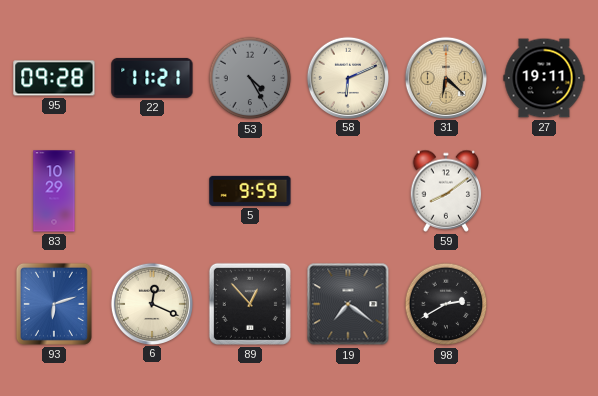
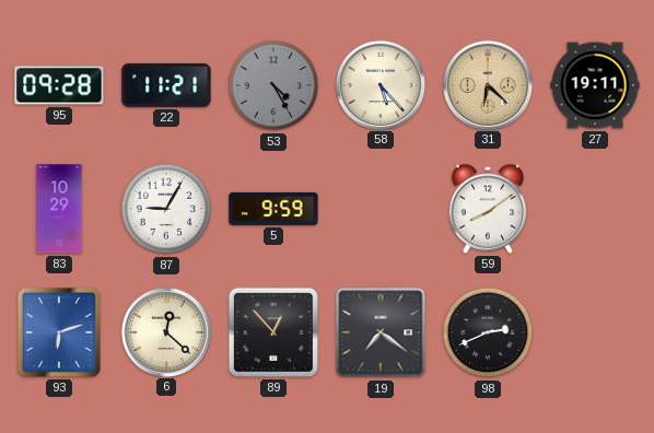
58: 6:11 -> 5:23
87: none -> 9:05
6: 12:19 -> 12:22
98: 2:40 -> 2:41
